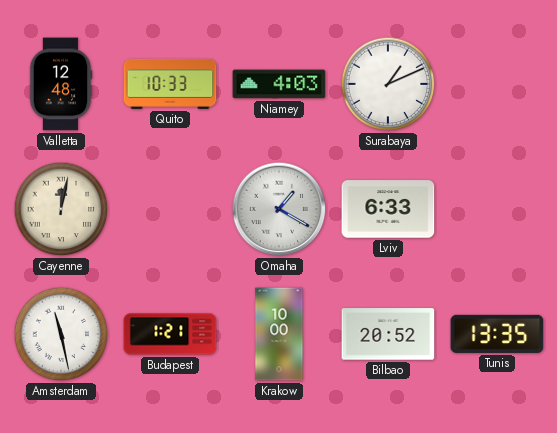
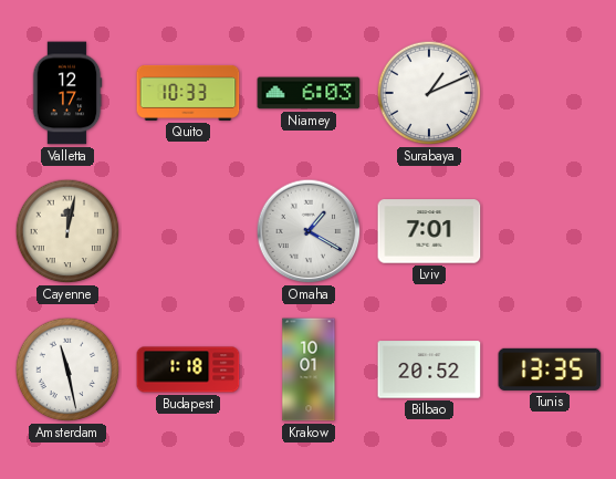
Valletta: 12:48 -> 12:17
Niamey: 4:03 -> 6:03
Lviv: 6:33 -> 7:01
Budapest: 1:21 -> 1:18
Krakow: 10:00 -> 10:01
